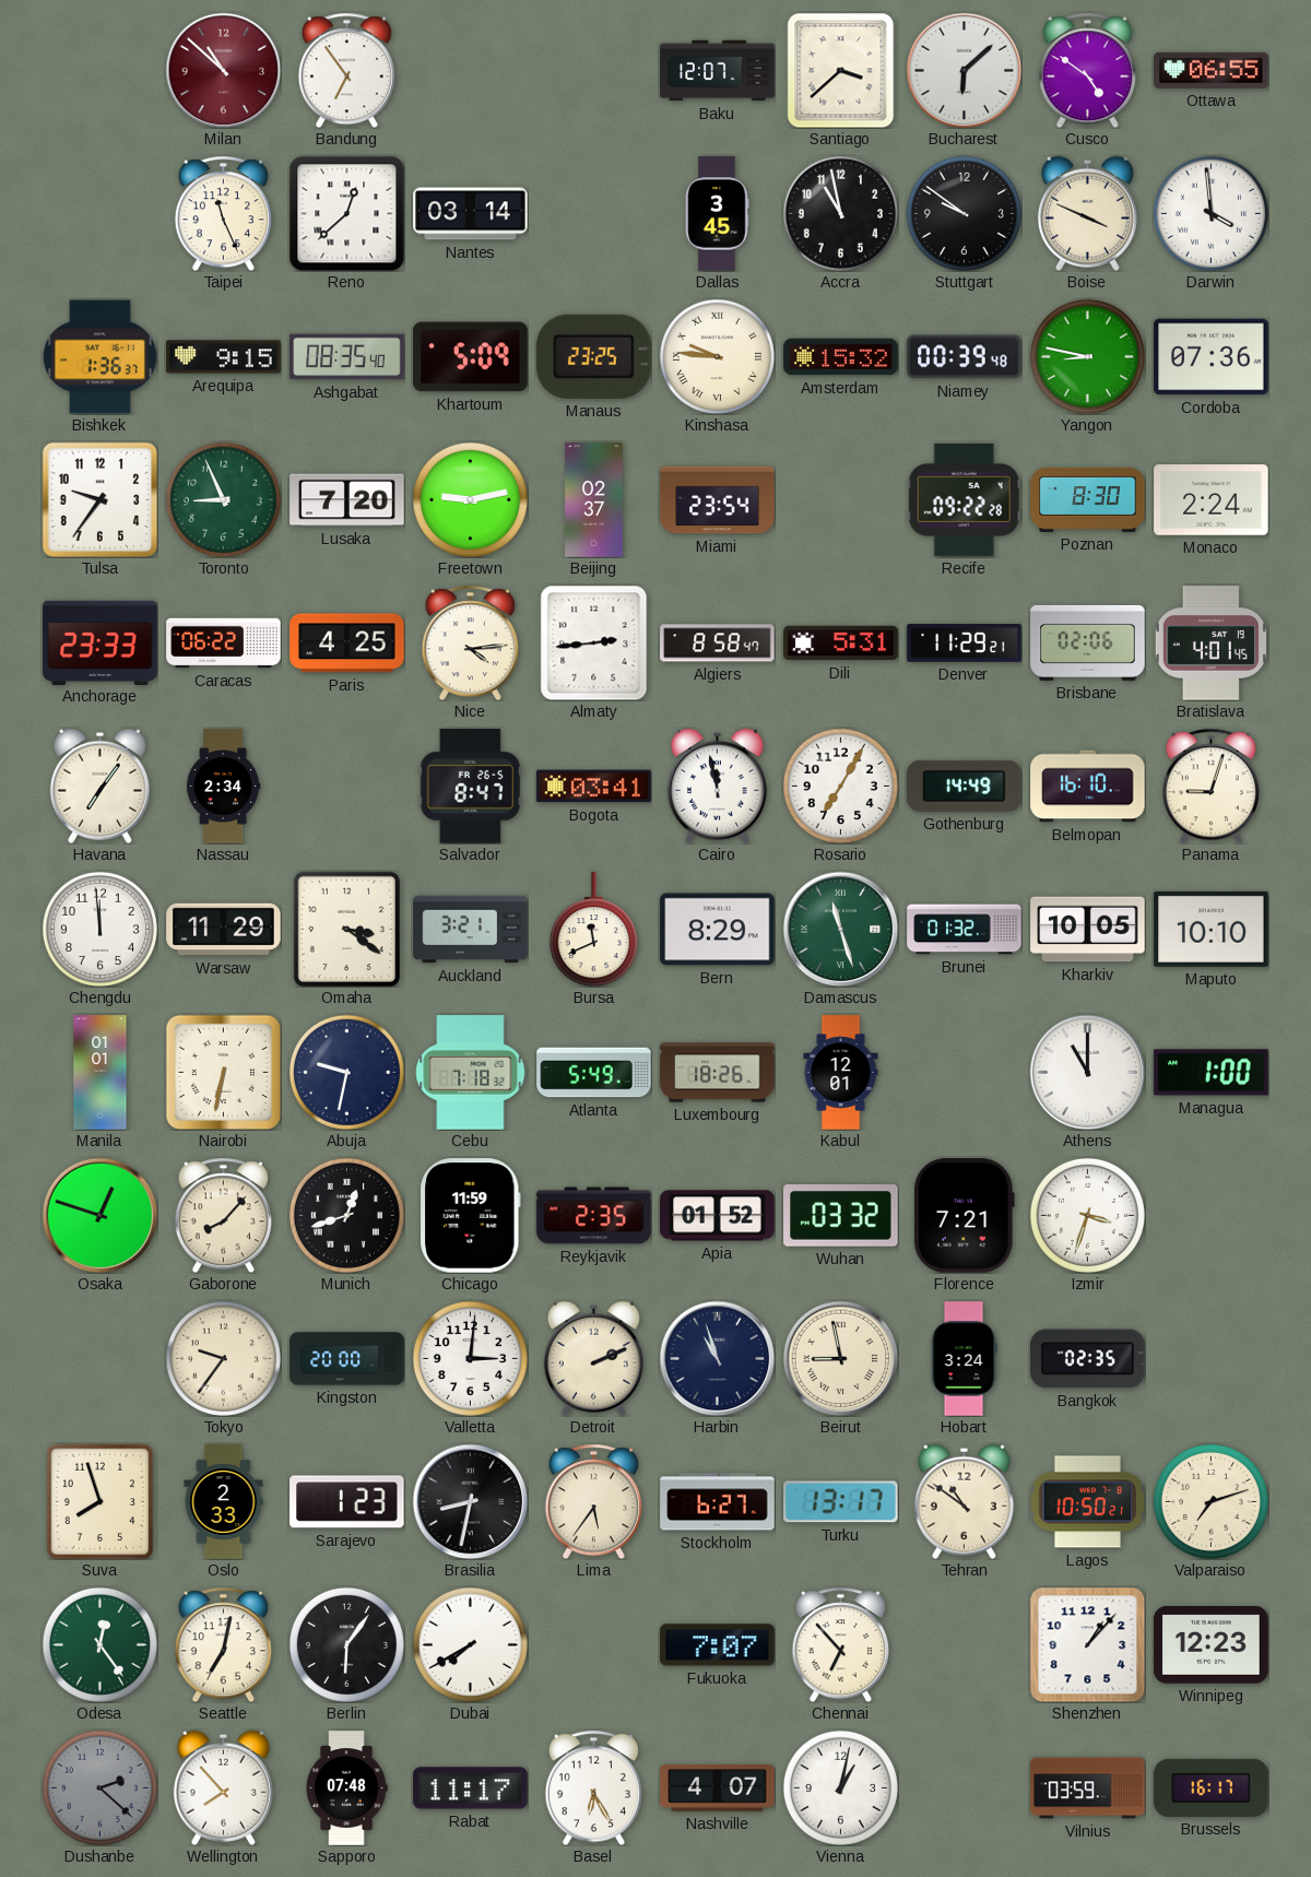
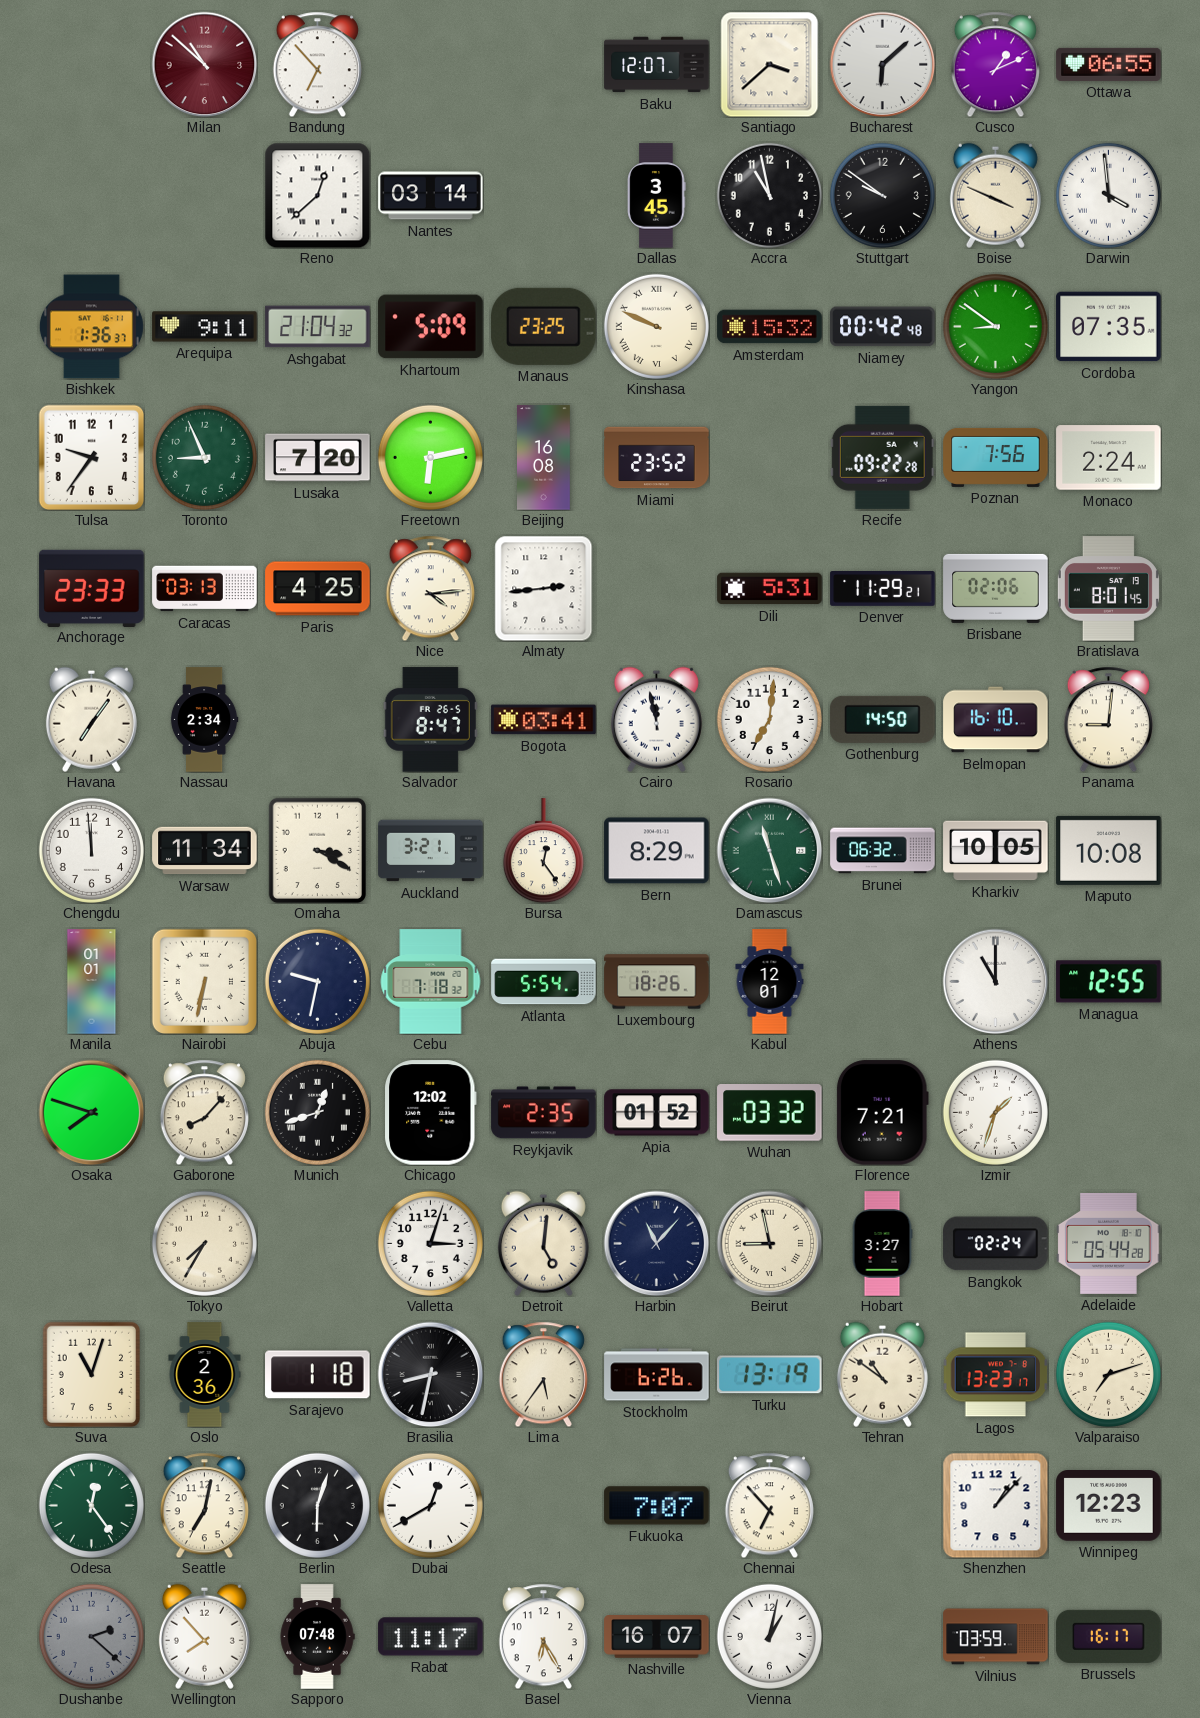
Bandung: 6:54 -> 6:53
Cusco: 4:51 -> 1:11
Taipei: 11:26 -> none
Arequipa: 9:15 -> 9:11
Ashgabat: 08:35 -> 21:04
Kinshasa: 9:46 -> 9:49
Niamey: 00:39 -> 00:42
Yangon: 8:47 -> 8:51
Cordoba: 07:36 -> 07:35
Freetown: 9:13 -> 6:13
Beijing: 02:37 -> 16:08
Miami: 23:54 -> 23:52
Poznan: 8:30 -> 7:56
Caracas: 06:22 -> 03:13
Algiers: 8:58 -> none
Bratislava: 4:01 -> 8:01
Rosario: 7:05 -> 7:01
Gothenburg: 14:49 -> 14:50
Panama: 9:03 -> 9:01
Warsaw: 11:29 -> 11:34
Omaha: 3:21 -> 3:20
Bursa: 11:41 -> 12:24
Brunei: 01:32 -> 06:32
Maputo: 10:10 -> 10:08
Atlanta: 5:49 -> 5:54
Managua: 1:00 -> 12:55
Osaka: 12:48 -> 7:48
Chicago: 11:59 -> 12:02
Izmir: 3:33 -> 1:33
Tokyo: 9:36 -> 7:35
Kingston: 20:00 -> none
Valletta: 3:01 -> 3:03
Detroit: 2:11 -> 5:01
Harbin: 10:57 -> 11:07
Hobart: 3:24 -> 3:27
Bangkok: 02:35 -> 02:24
Adelaide: none -> 05:44
Suva: 7:57 -> 11:03
Oslo: 2:33 -> 2:36
Sarajevo: 1:23 -> 1:18
Stockholm: 6:27 -> 6:26
Turku: 13:17 -> 13:19
Lagos: 10:50 -> 13:23
Berlin: 6:06 -> 6:03
Dubai: 7:40 -> 12:40
Nashville: 4:07 -> 16:07
